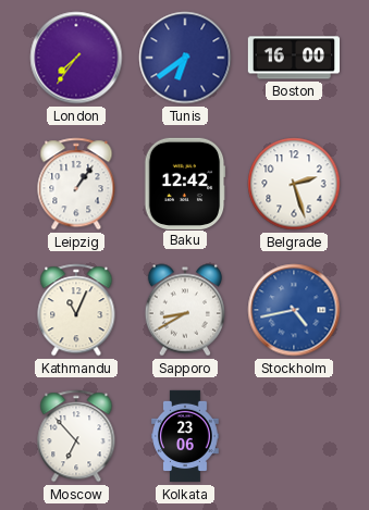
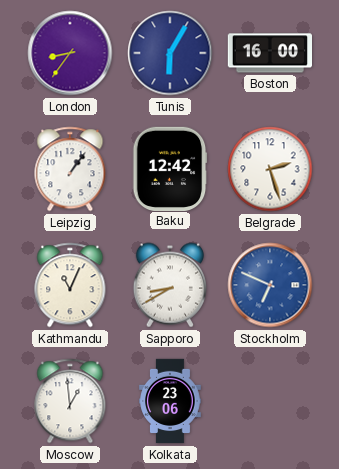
London: 7:36 -> 8:36
Tunis: 6:39 -> 6:05
Stockholm: 4:43 -> 6:49
Moscow: 6:53 -> 12:59
